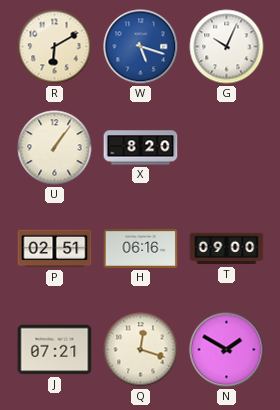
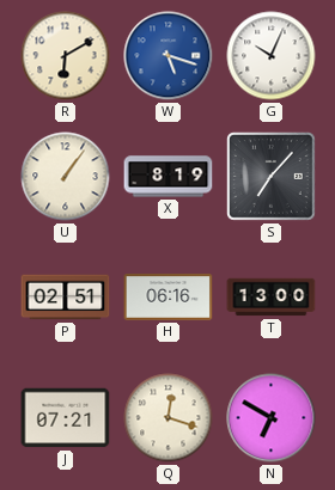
X: 8:20 -> 8:19
S: none -> 7:07
T: 09:00 -> 13:00
N: 1:50 -> 6:50
